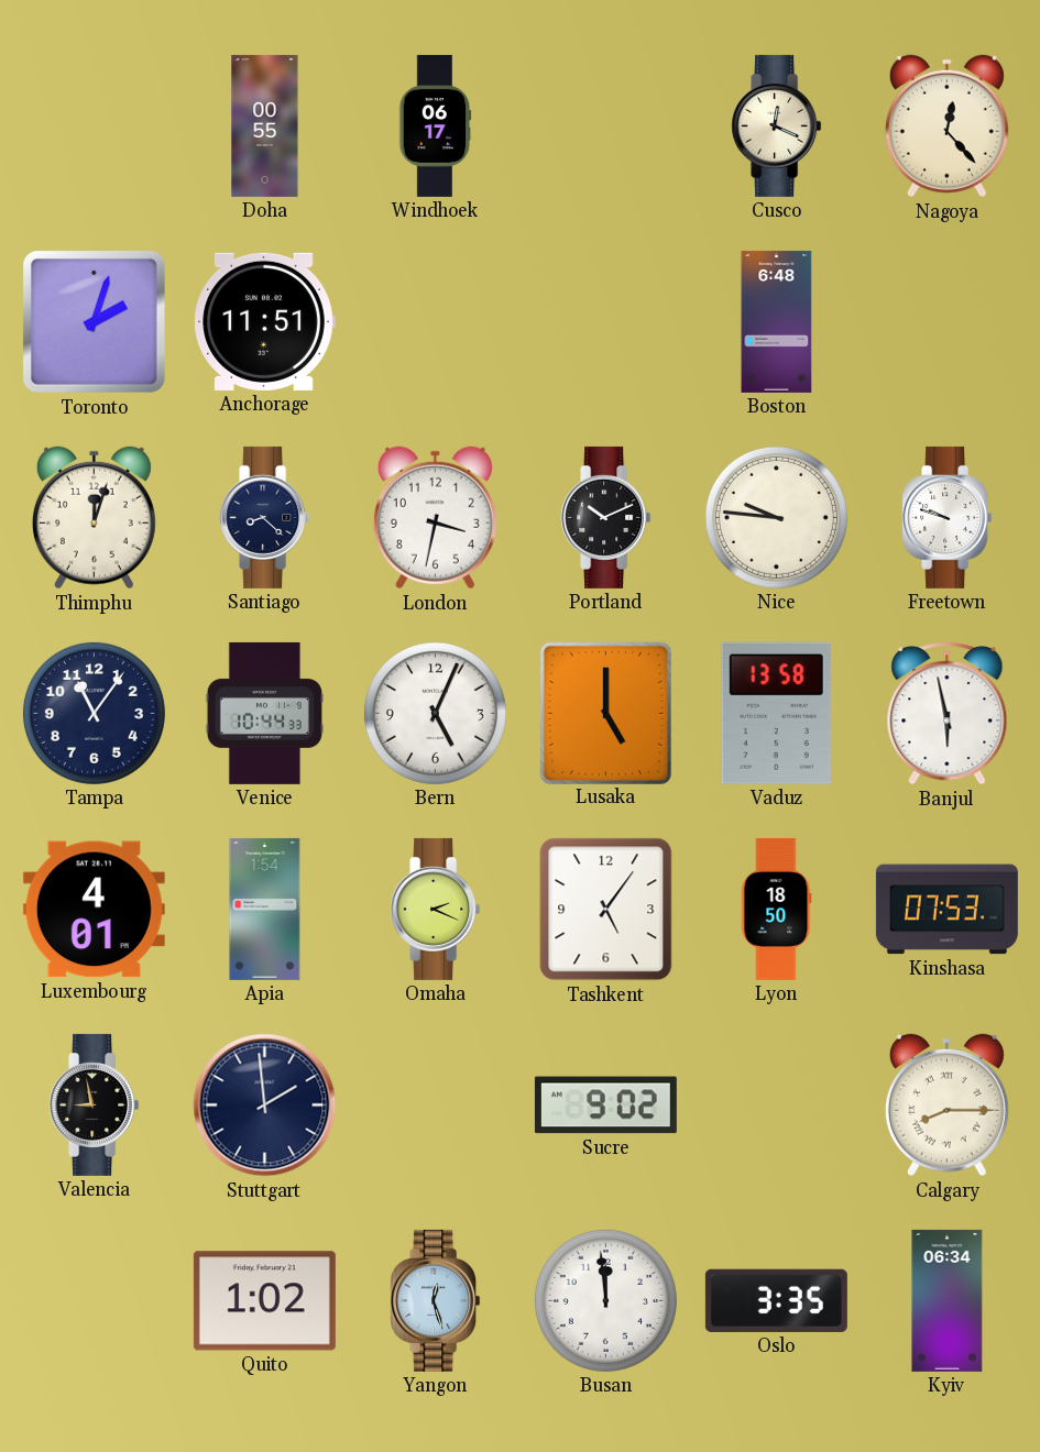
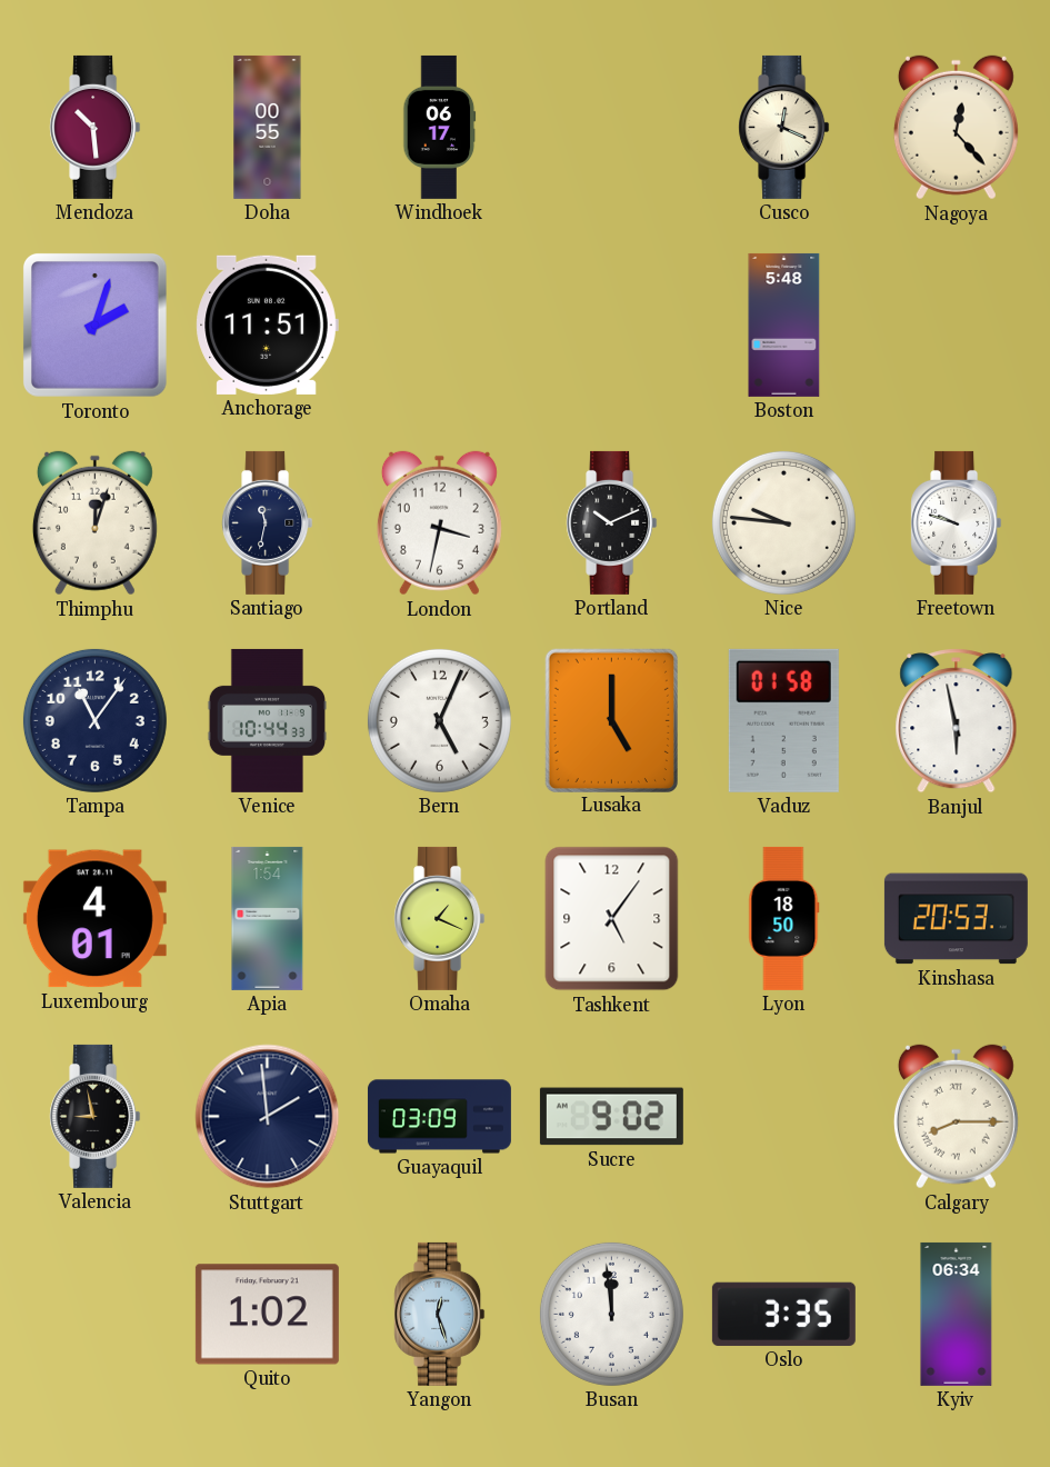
Mendoza: none -> 10:29
Boston: 6:48 -> 5:48
Santiago: 8:22 -> 11:32
Vaduz: 13:58 -> 01:58
Omaha: 2:19 -> 1:19
Kinshasa: 07:53 -> 20:53
Guayaquil: none -> 03:09
